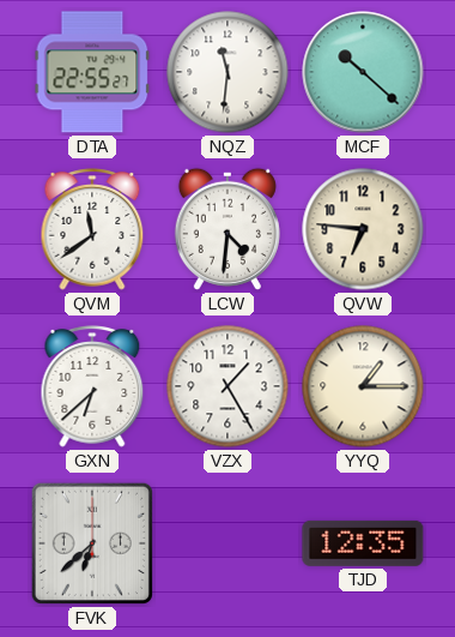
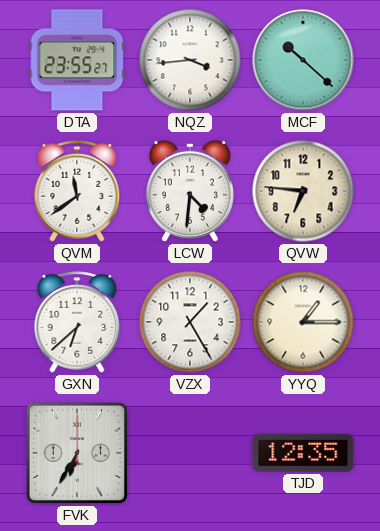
DTA: 22:55 -> 23:55
NQZ: 11:31 -> 3:44
FVK: 6:38 -> 6:35
